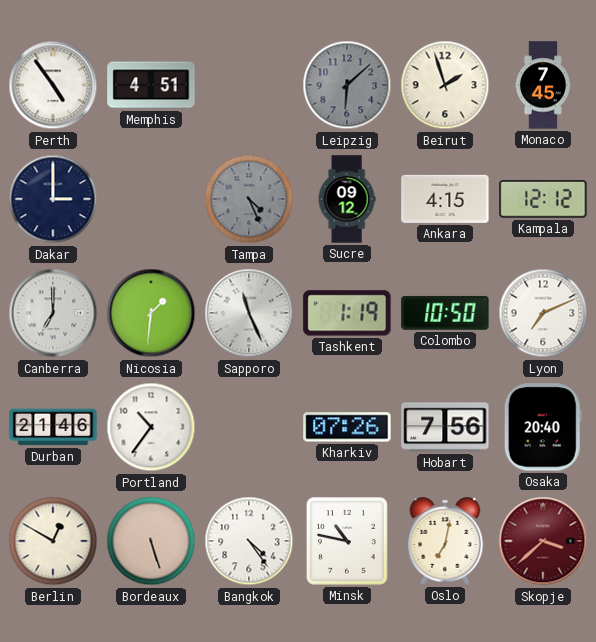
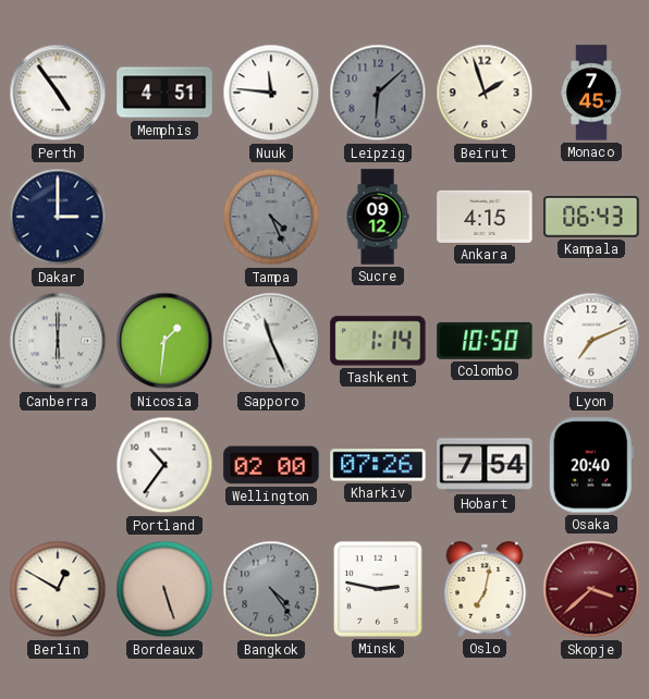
Nuuk: none -> 11:46
Kampala: 12:12 -> 06:43
Canberra: 7:00 -> 6:00
Tashkent: 1:19 -> 1:14
Durban: 21:46 -> none
Wellington: none -> 02:00
Hobart: 7:56 -> 7:54
Bangkok dial: white -> grey
Minsk: 10:47 -> 2:47
